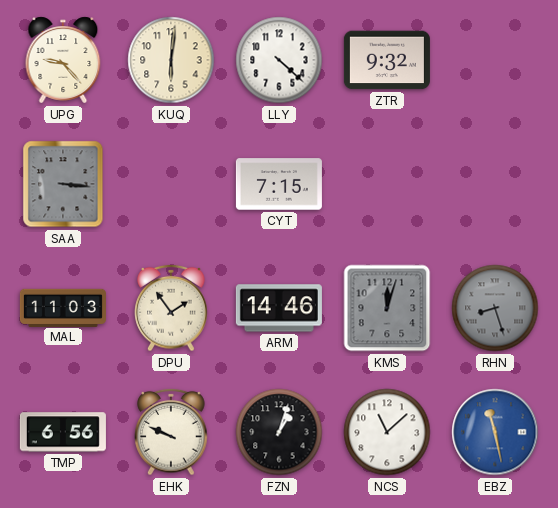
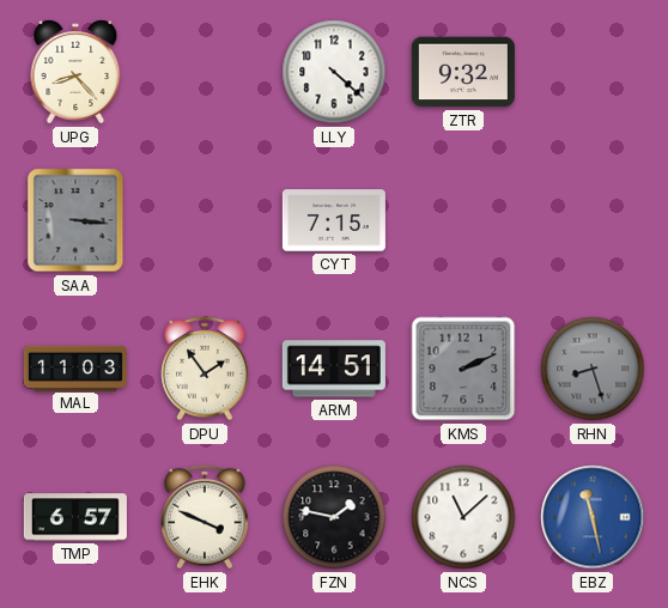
UPG: 9:23 -> 8:23
KUQ: 6:01 -> none
ARM: 14:46 -> 14:51
KMS: 12:03 -> 2:11
TMP: 6:56 -> 6:57
EHK: 9:49 -> 3:49
FZN: 1:03 -> 1:47
